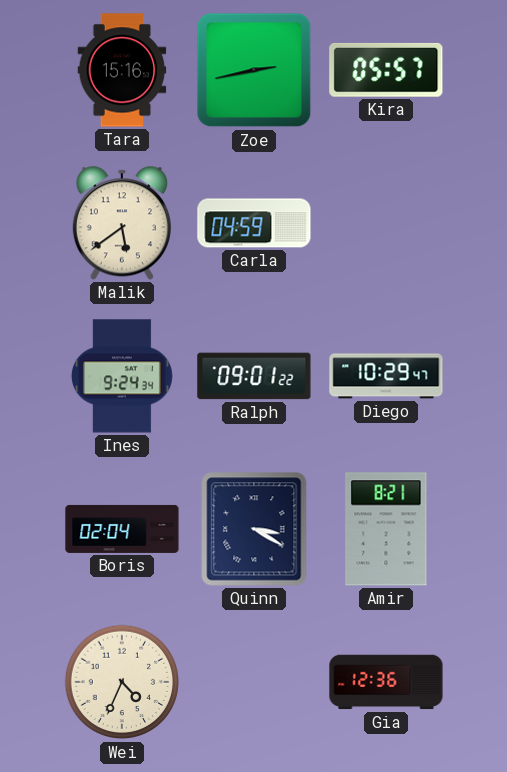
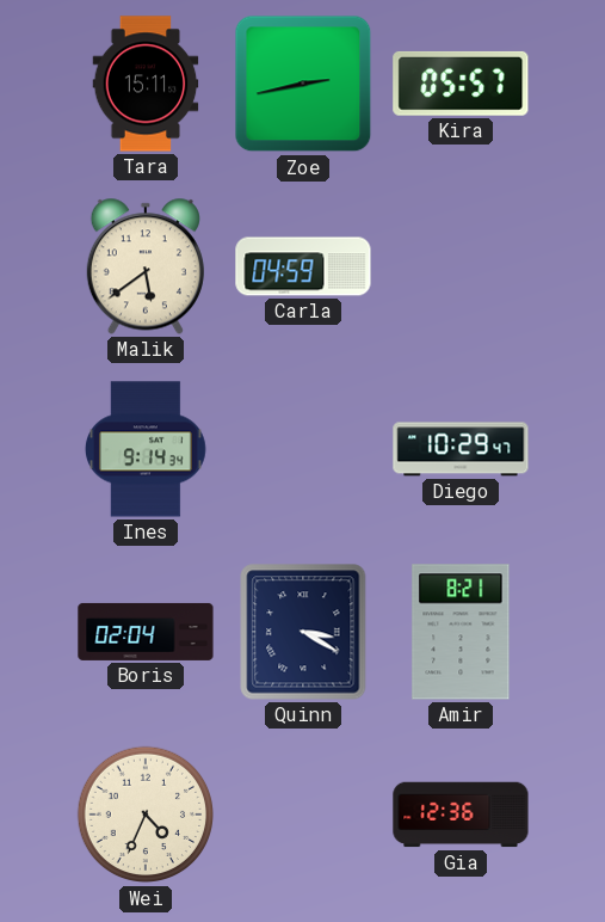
Tara: 15:16 -> 15:11
Ines: 9:24 -> 9:14
Ralph: 09:01 -> none
